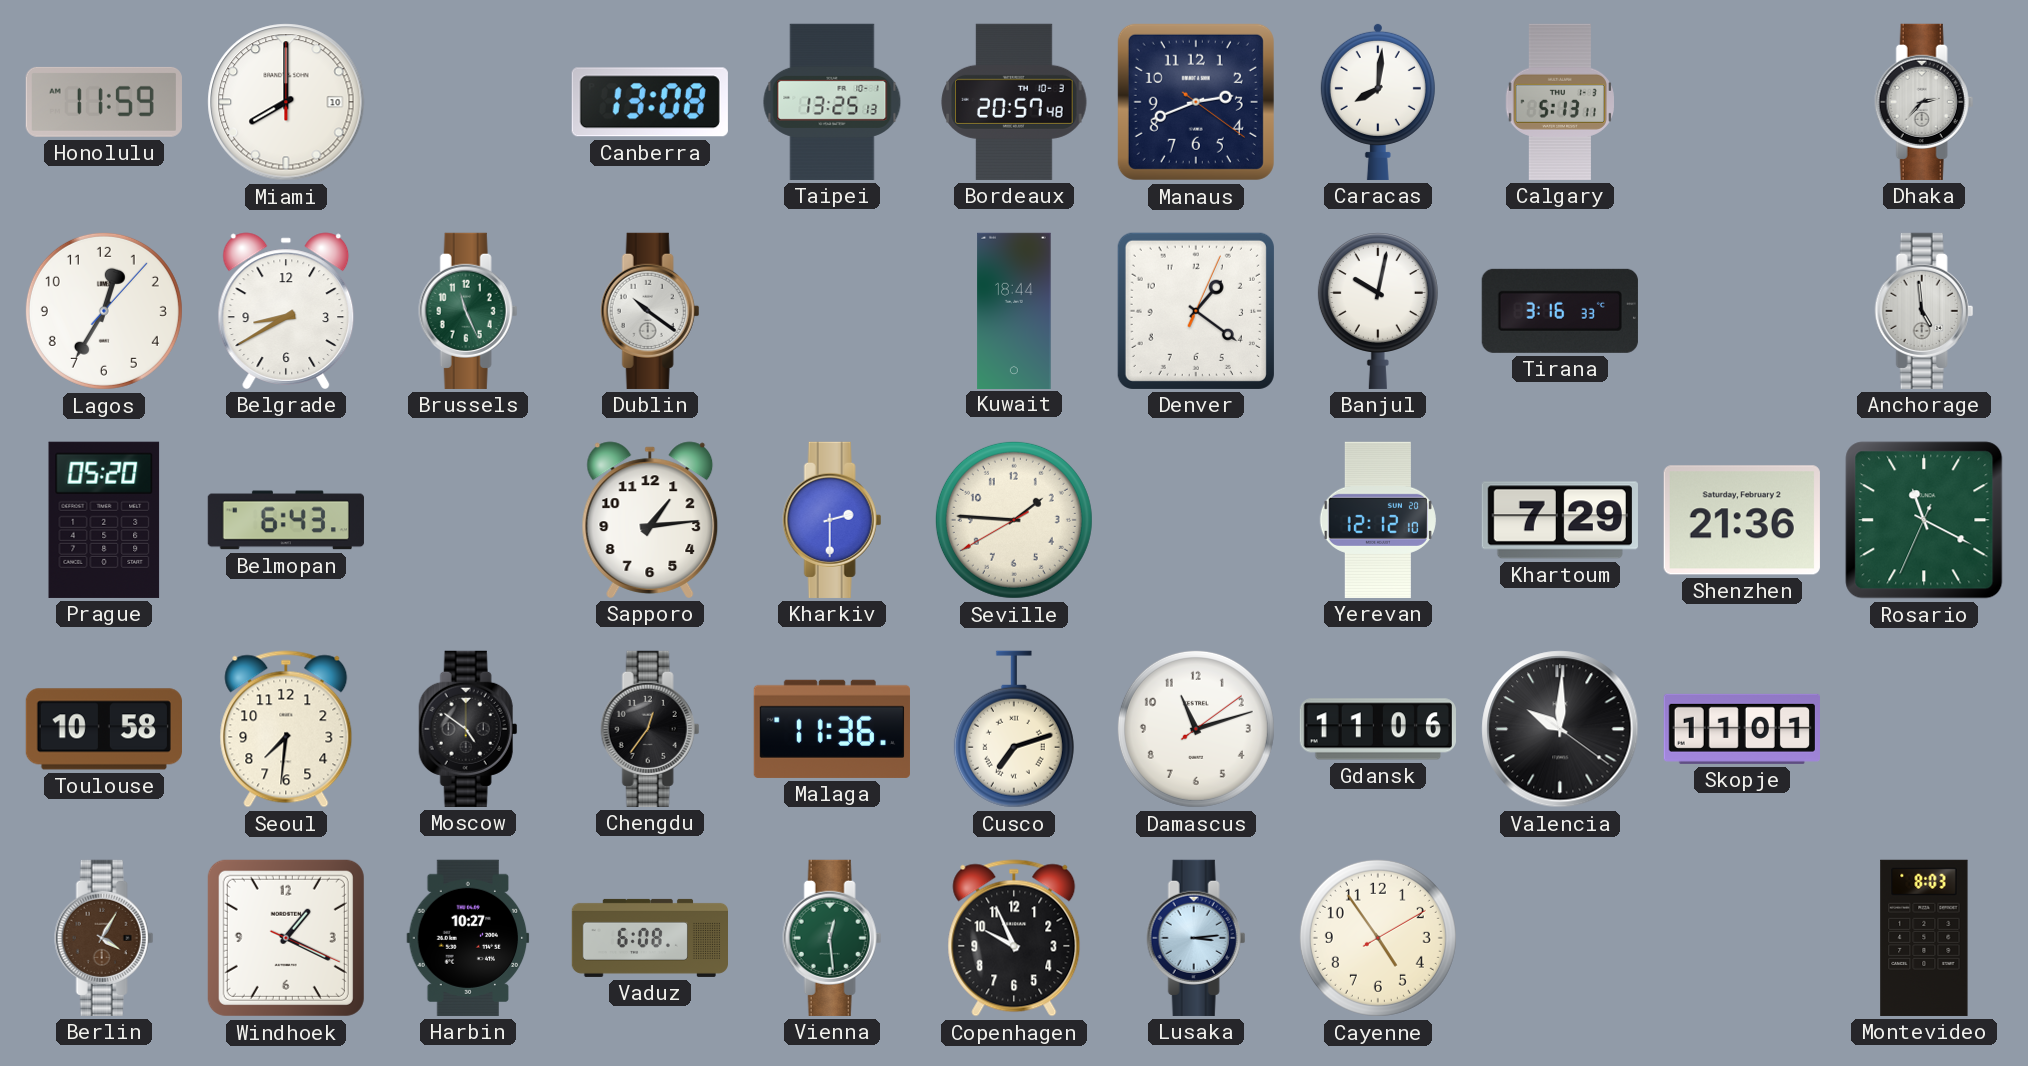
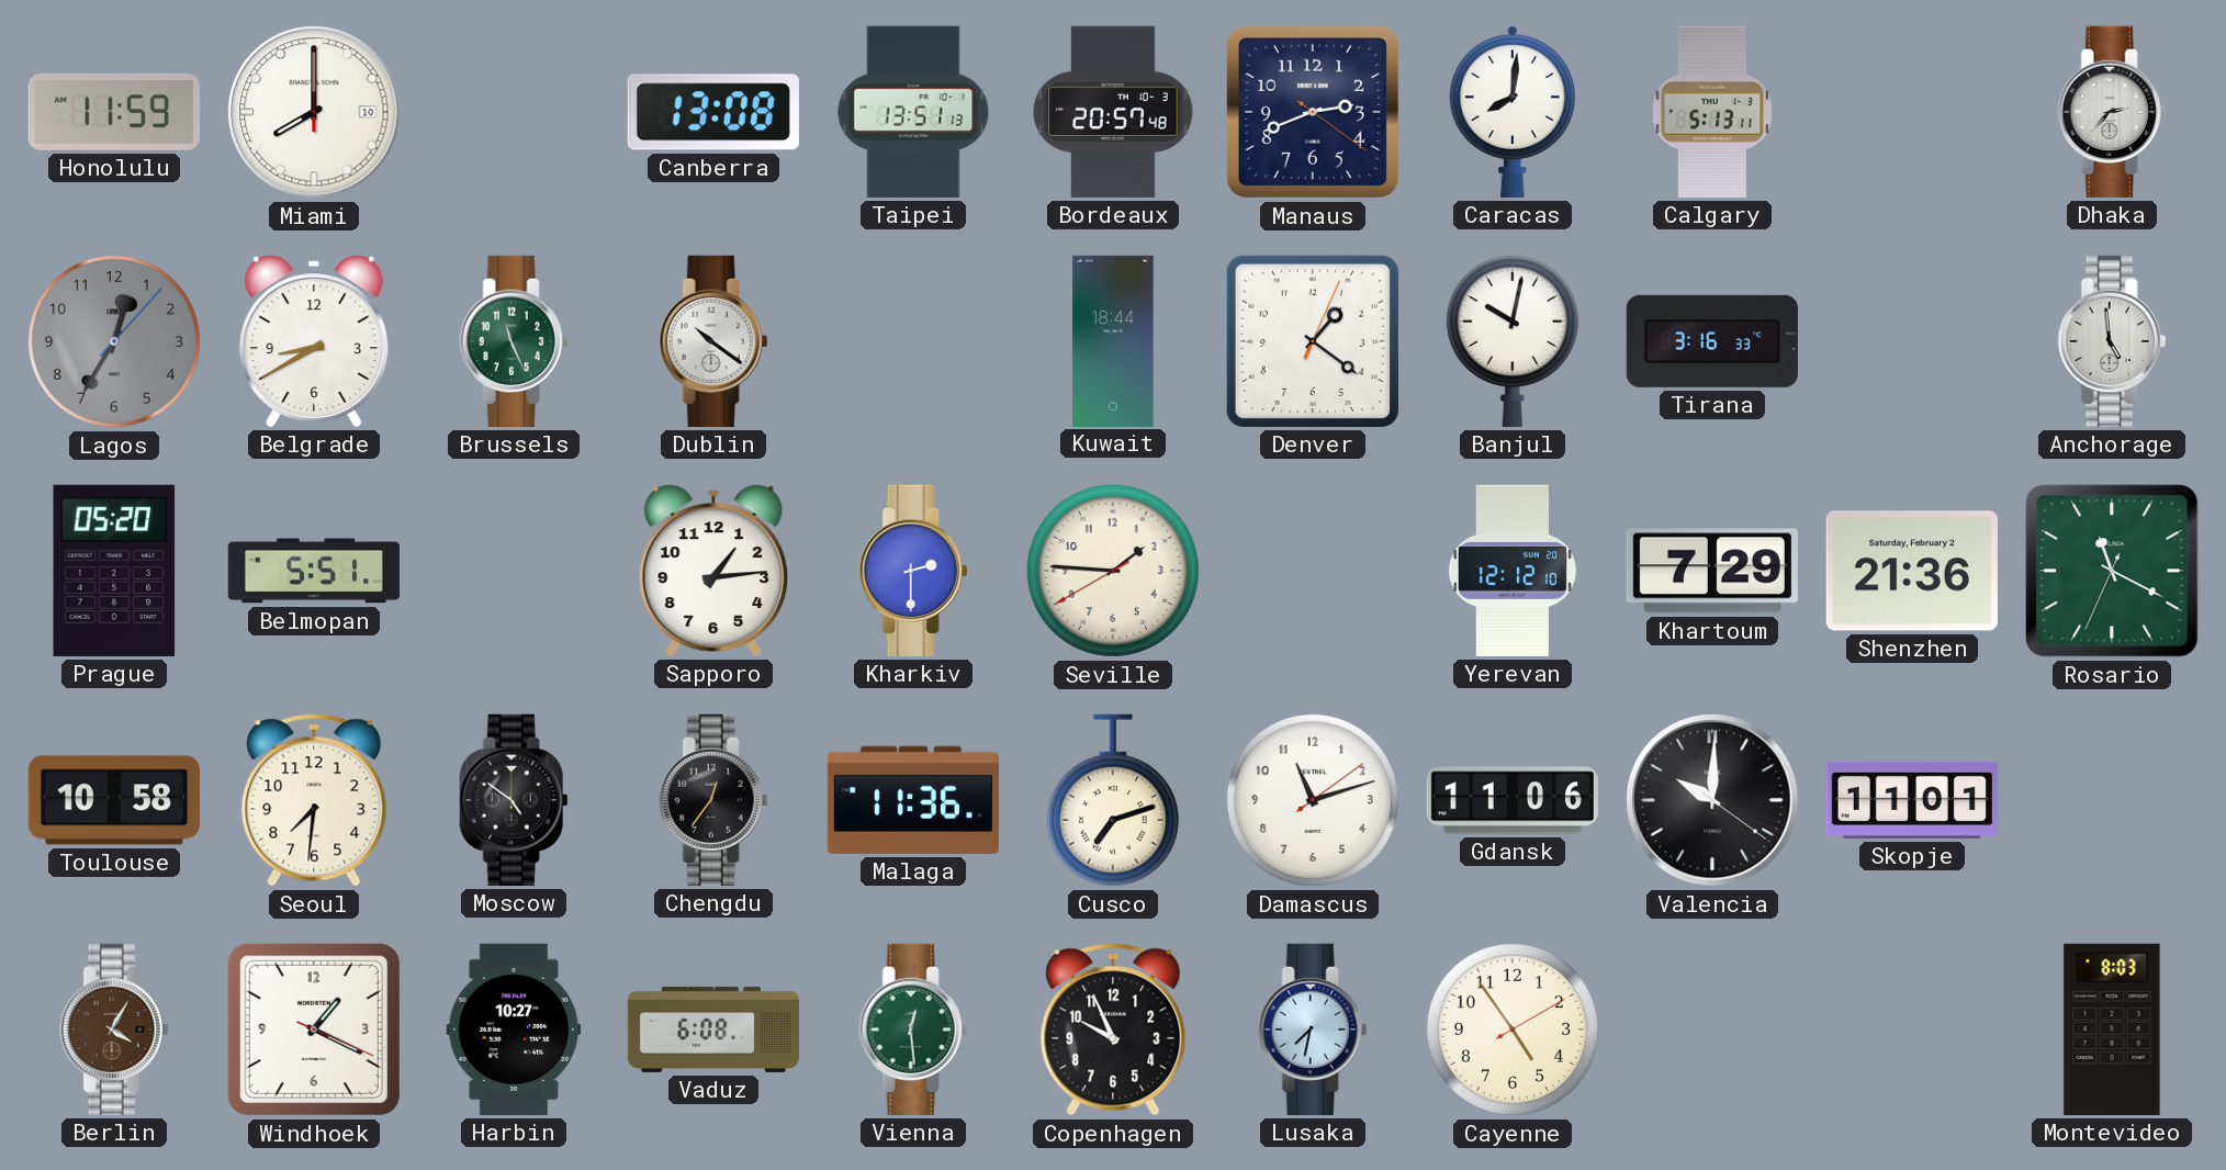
Taipei: 13:25 -> 13:51
Lagos dial: white -> grey
Belmopan: 6:43 -> 5:51
Lusaka: 3:14 -> 7:32
